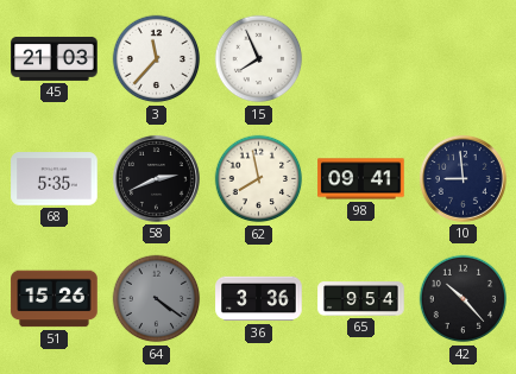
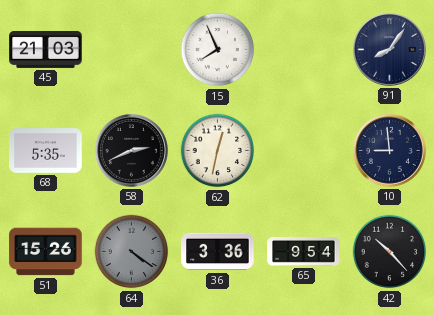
3: 11:37 -> none
91: none -> 8:06
62: 7:58 -> 12:32
98: 09:41 -> none
